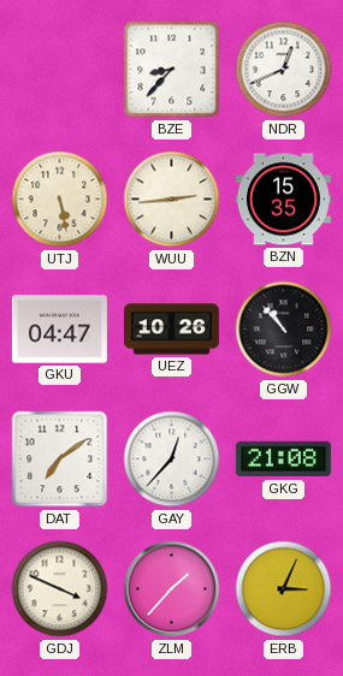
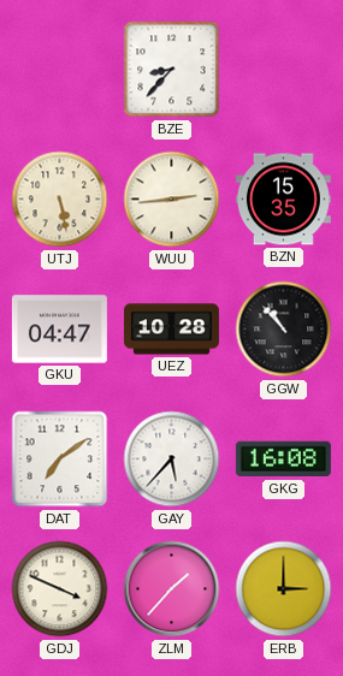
NDR: 12:41 -> none
UEZ: 10:26 -> 10:28
GAY: 12:37 -> 5:37
GKG: 21:08 -> 16:08
ERB: 3:04 -> 3:00
